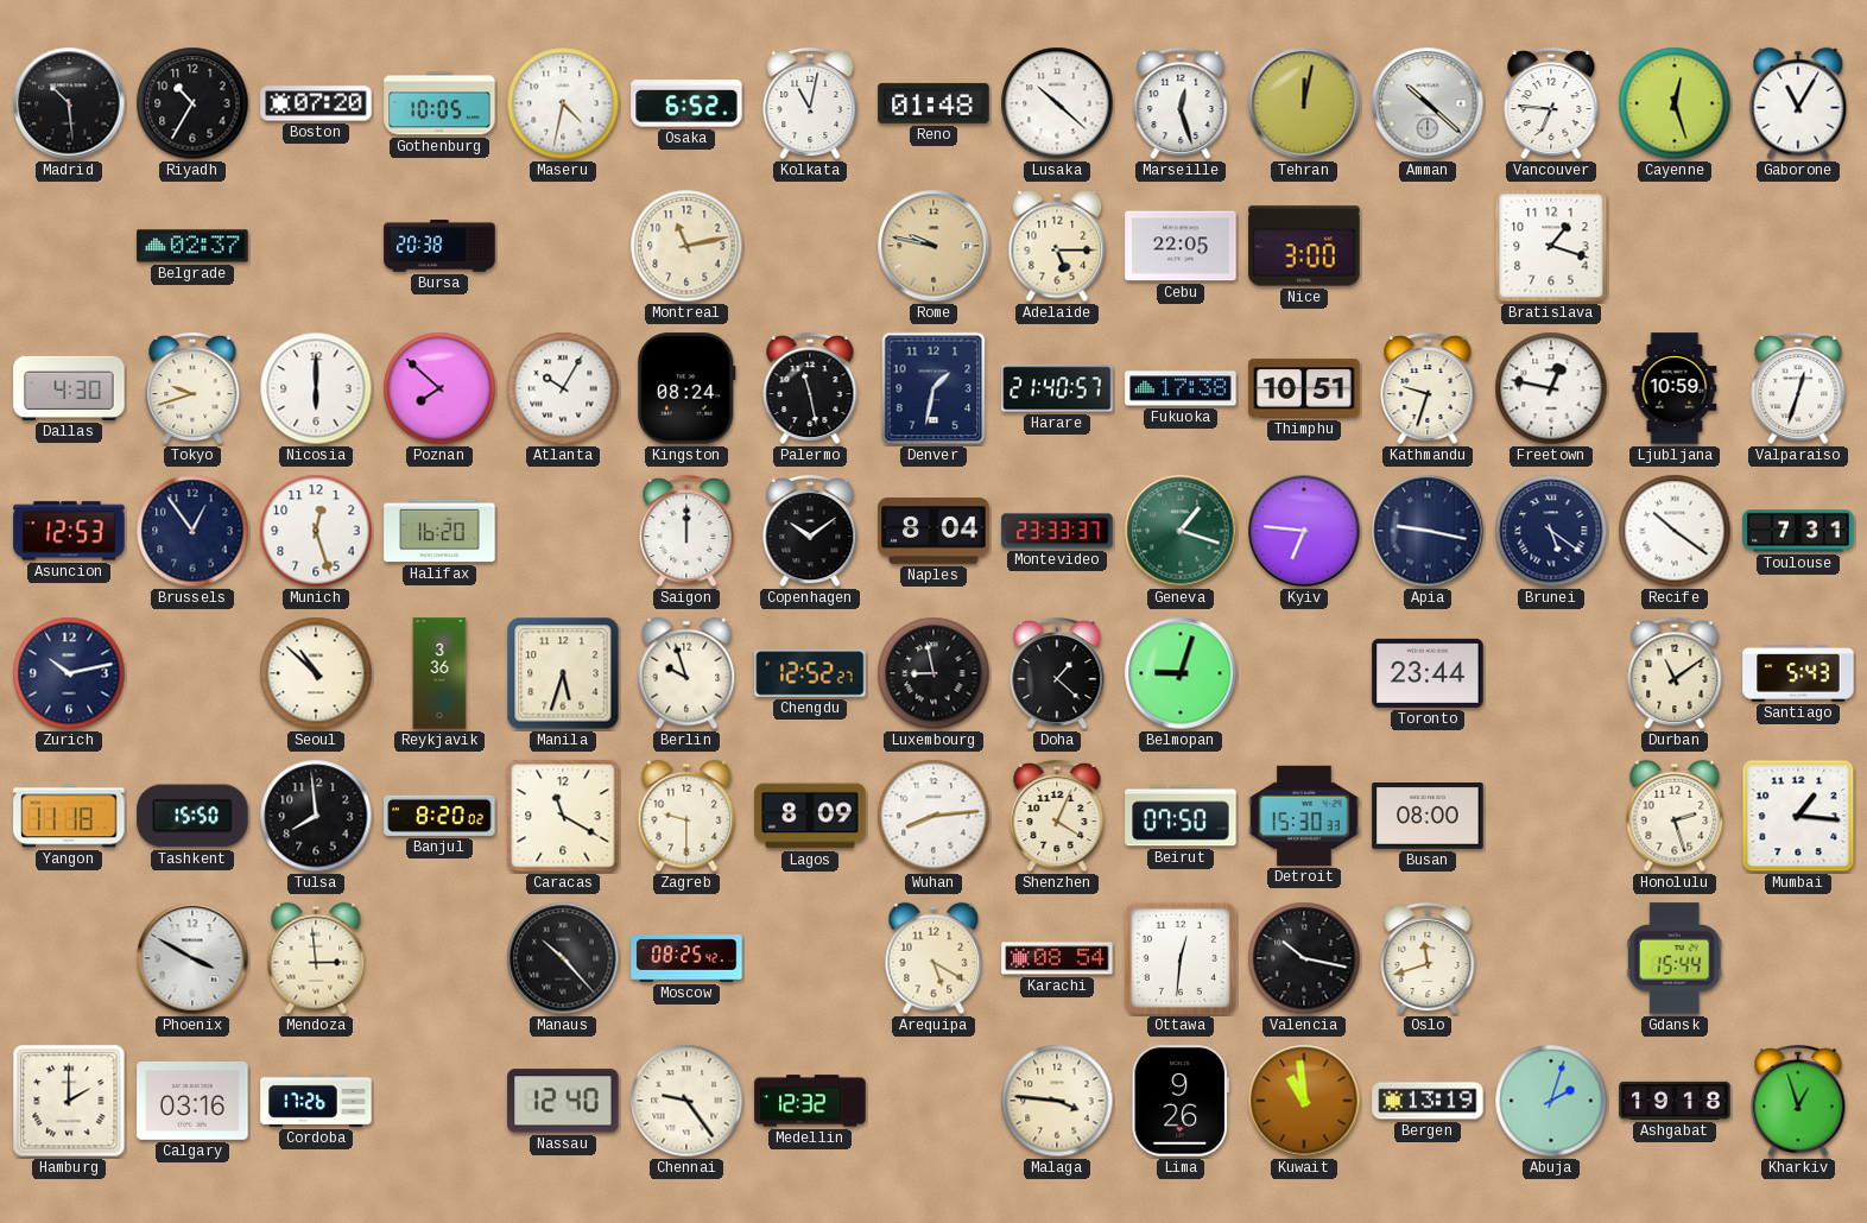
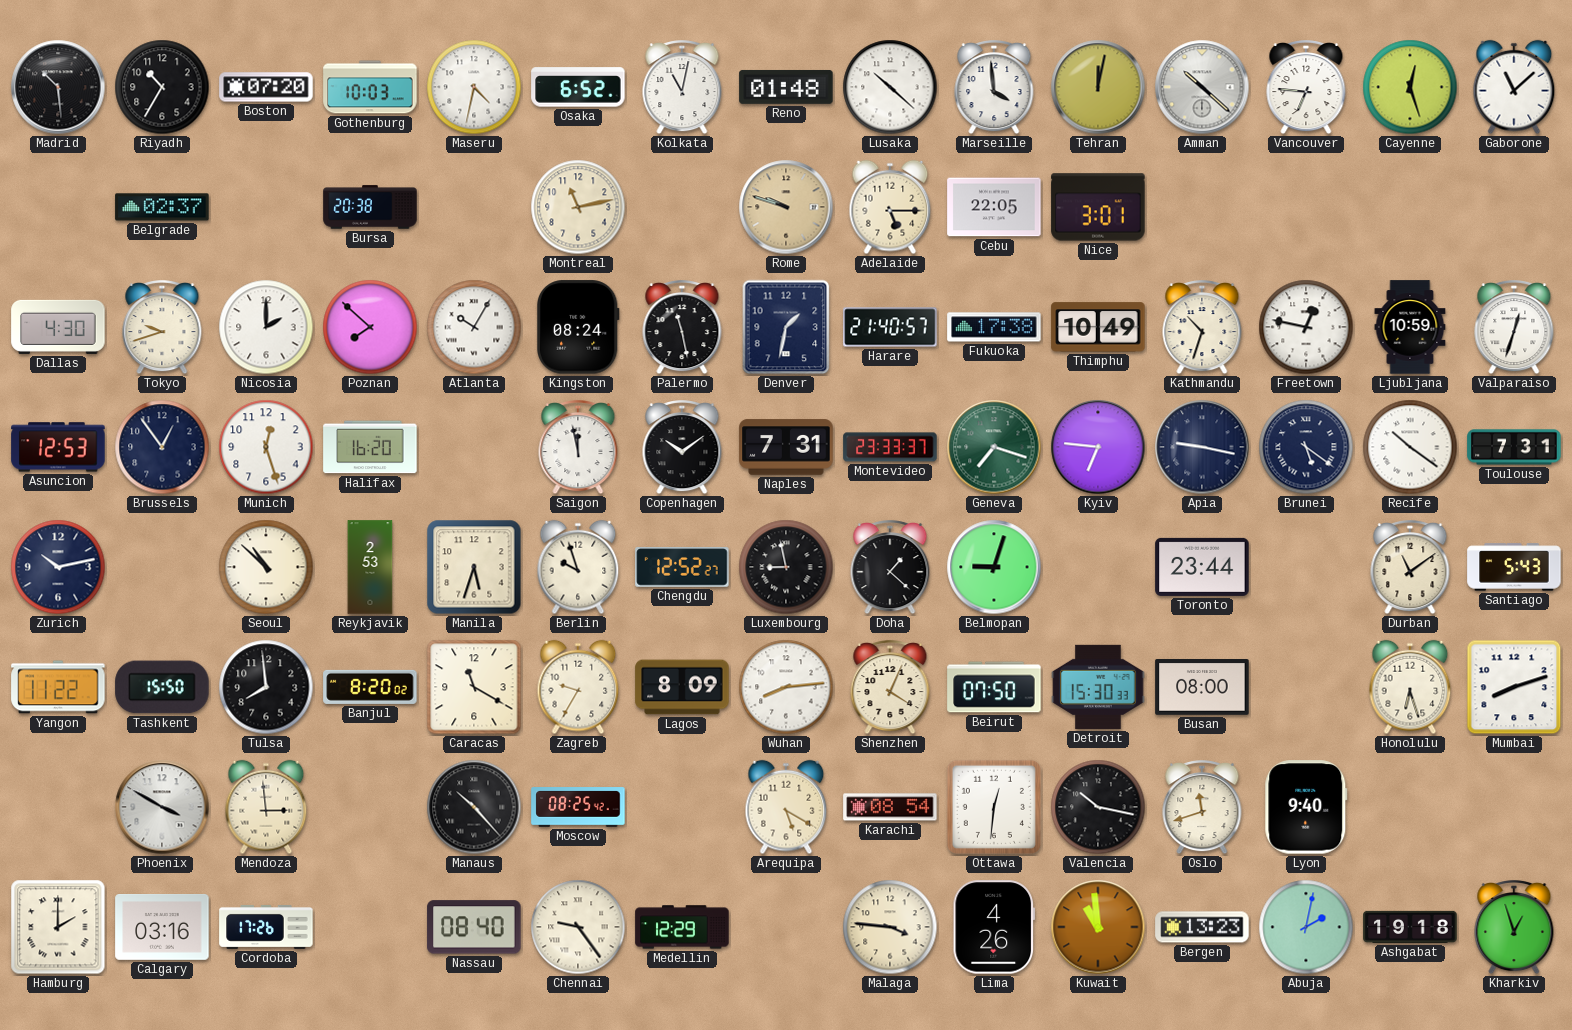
Gothenburg: 10:05 -> 10:03
Marseille: 12:27 -> 3:59
Gaborone: 11:05 -> 11:08
Rome: 9:47 -> 9:48
Nice: 3:00 -> 3:01
Bratislava: 1:18 -> none
Nicosia: 6:00 -> 2:00
Thimphu: 10:51 -> 10:49
Kathmandu: 9:33 -> 10:33
Saigon: 12:00 -> 11:58
Naples: 8:04 -> 7:31
Geneva: 1:18 -> 7:18
Reykjavik: 3:36 -> 2:53
Yangon: 11:18 -> 11:22
Zagreb: 9:30 -> 9:35
Honolulu: 2:27 -> 6:27
Mumbai: 1:16 -> 8:12
Lyon: none -> 9:40
Gdansk: 15:44 -> none
Nassau: 12:40 -> 08:40
Medellin: 12:32 -> 12:29
Lima: 9:26 -> 4:26
Bergen: 13:19 -> 13:23
Abuja: 2:03 -> 2:02
